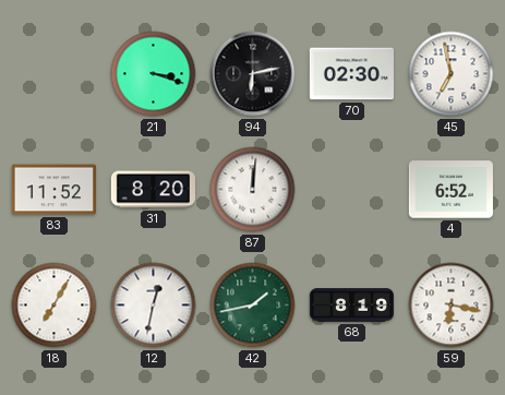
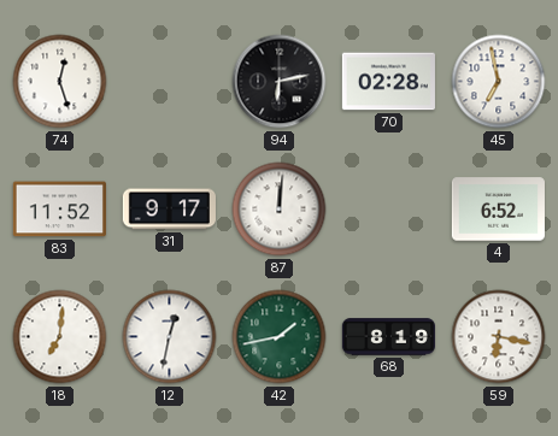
74: none -> 12:27
21: 3:18 -> none
70: 02:30 -> 02:28
31: 8:20 -> 9:17
18: 7:05 -> 7:01
